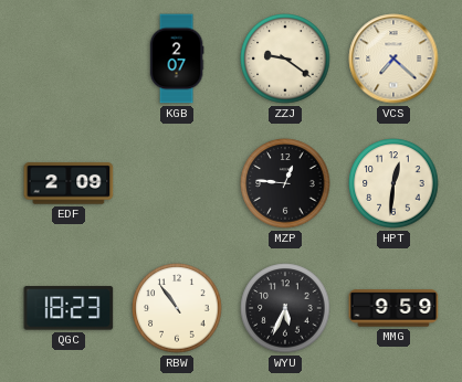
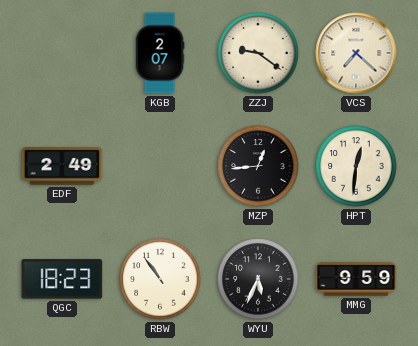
EDF: 2:09 -> 2:49
MZP: 12:46 -> 12:44
